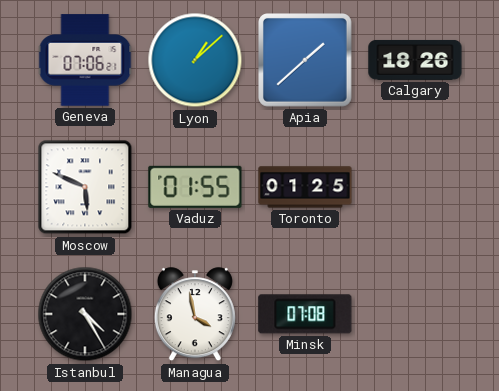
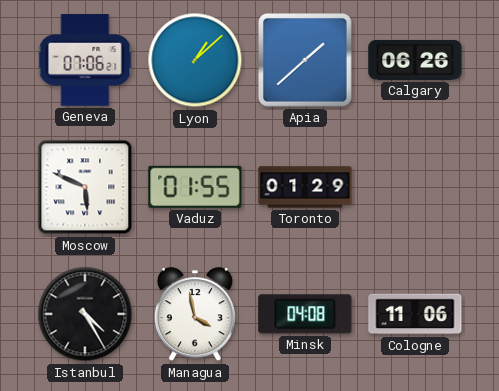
Calgary: 18:26 -> 06:26
Toronto: 01:25 -> 01:29
Minsk: 07:08 -> 04:08
Cologne: none -> 11:06
